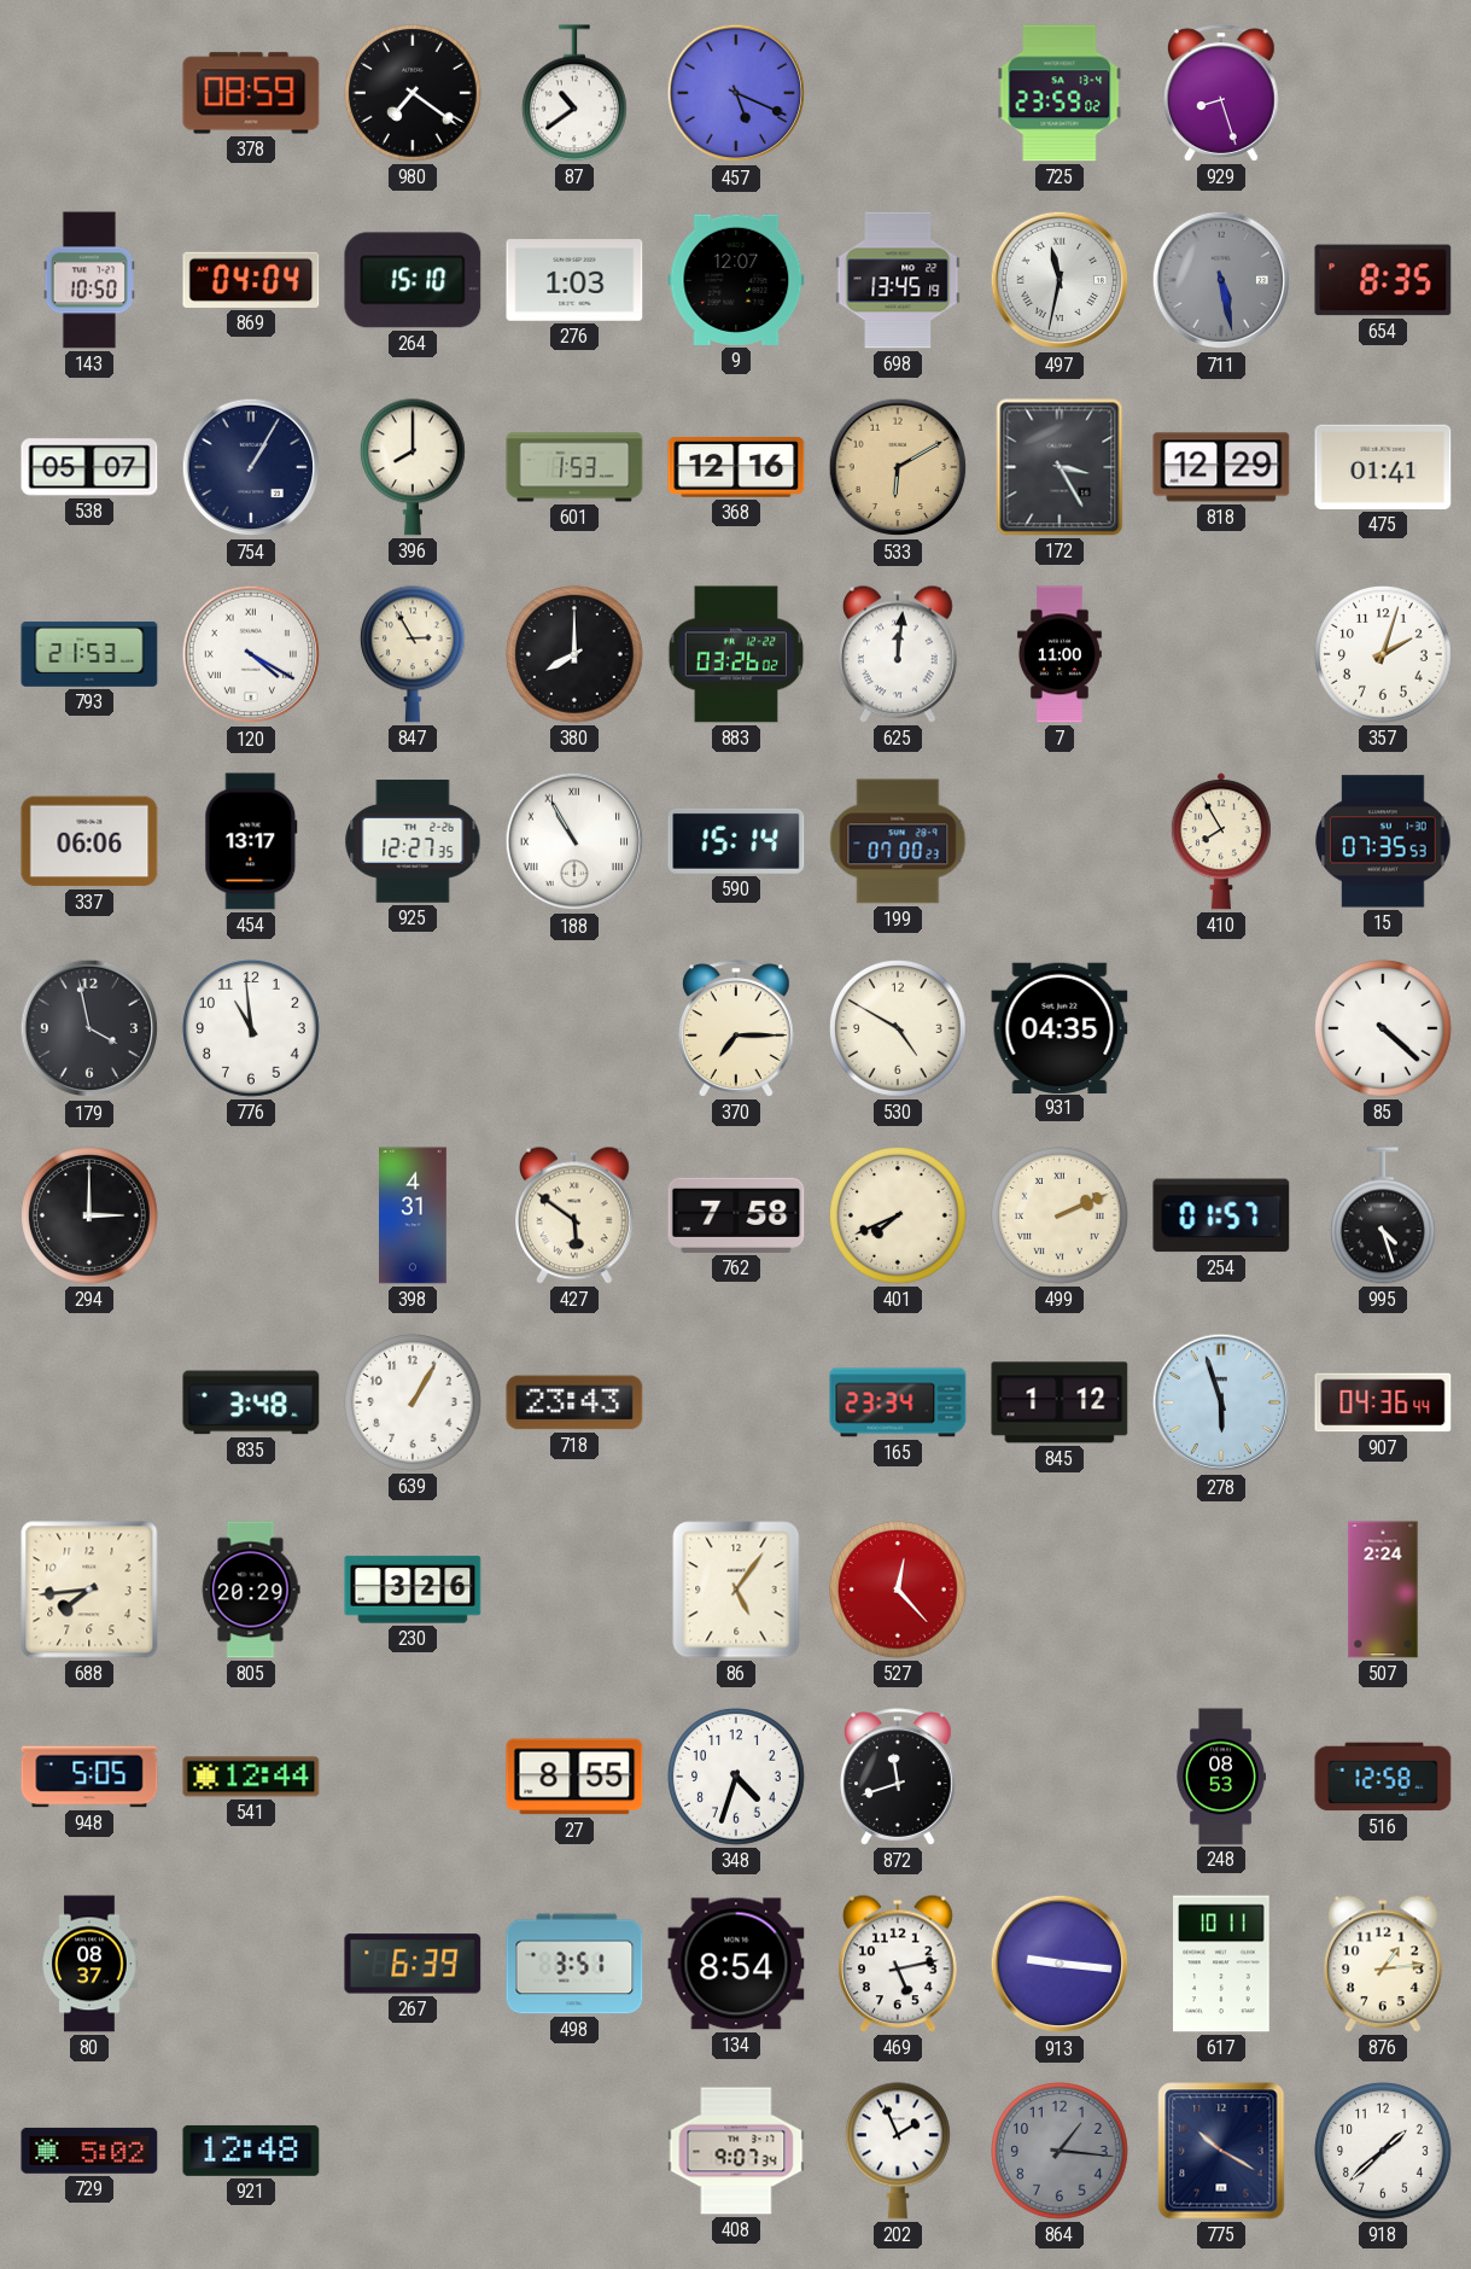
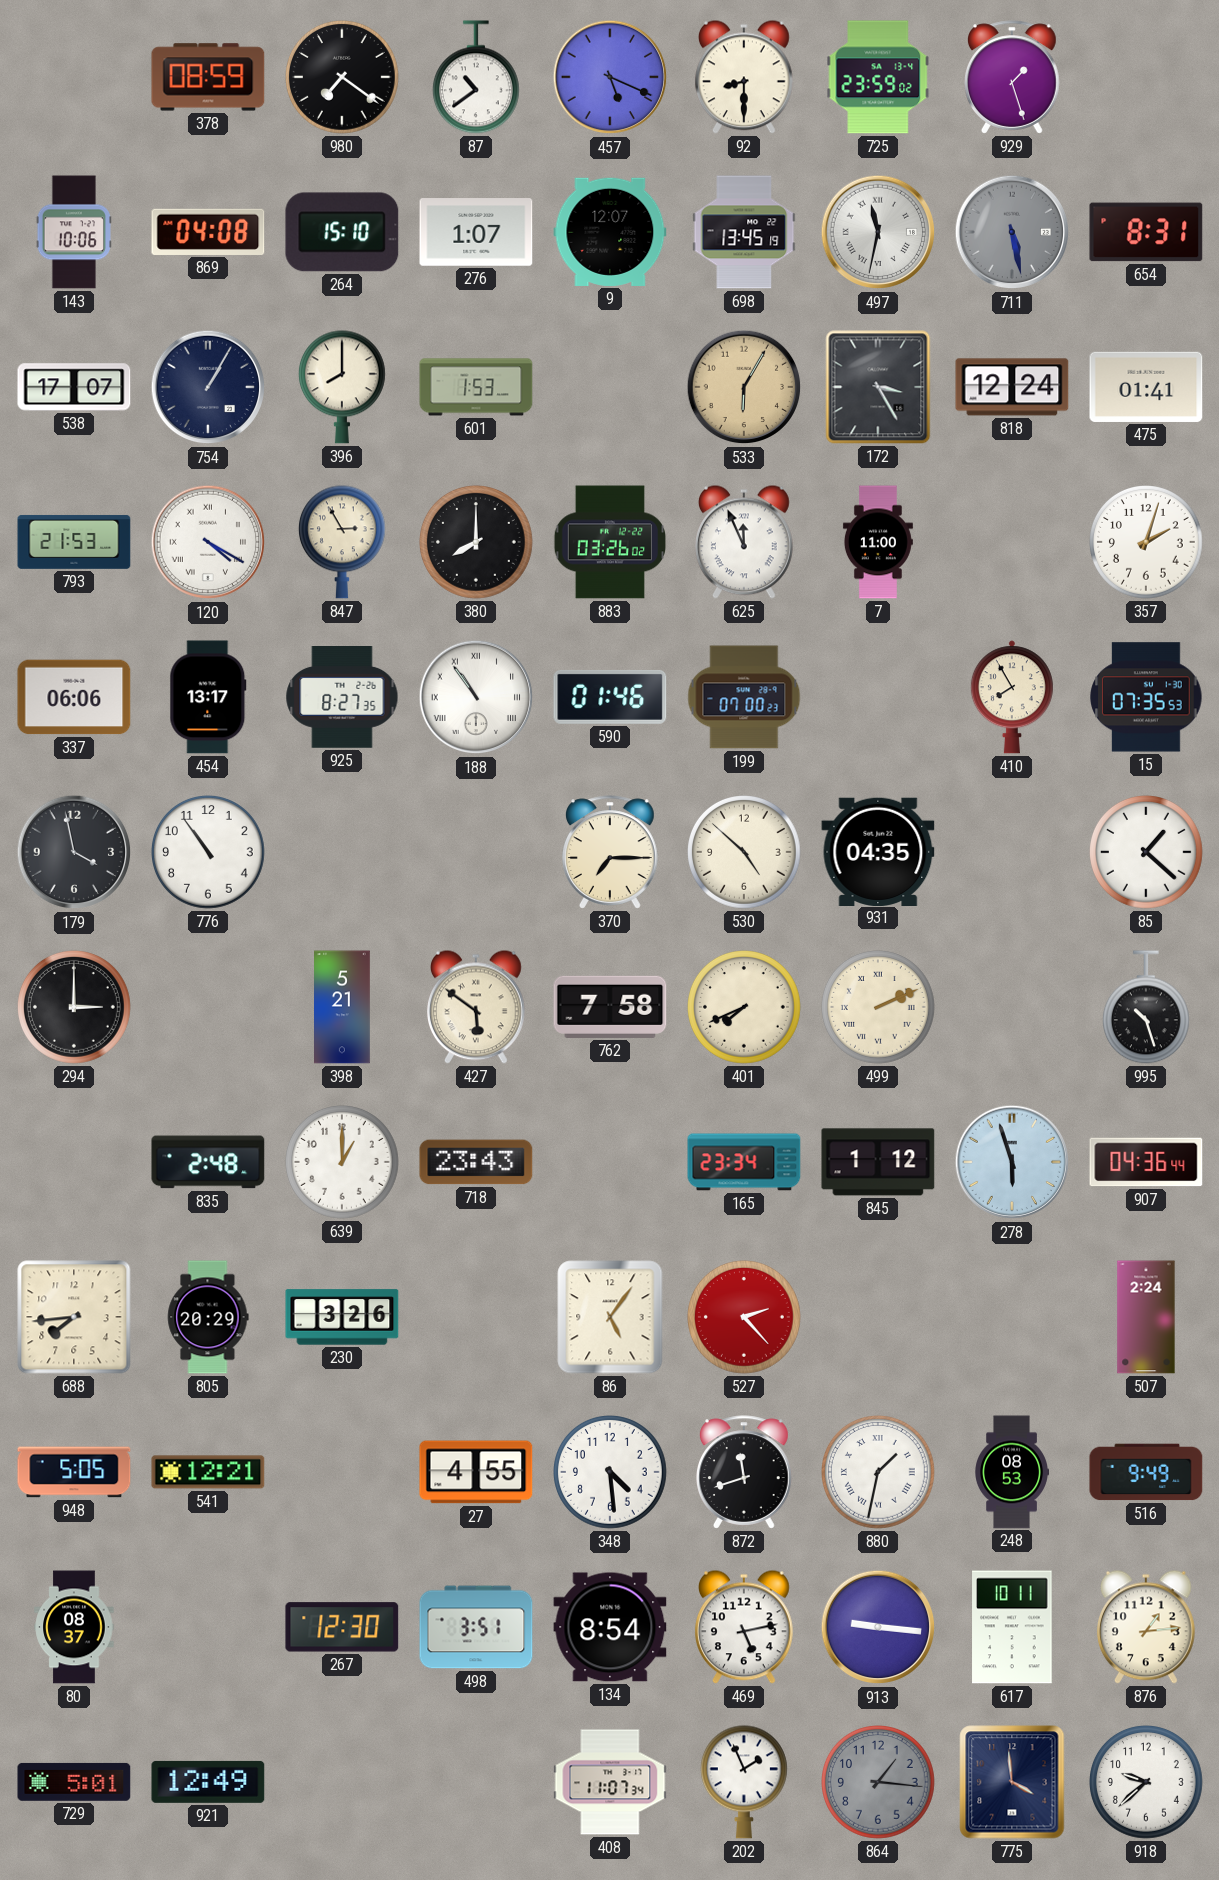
92: none -> 8:30
929: 8:27 -> 1:27
143: 10:50 -> 10:06
869: 04:04 -> 04:08
276: 1:03 -> 1:07
654: 8:35 -> 8:31
538: 05:07 -> 17:07
368: 12:16 -> none
533: 6:10 -> 6:05
818: 12:29 -> 12:24
625: 12:01 -> 11:56
925: 12:27 -> 8:27
188: 10:55 -> 10:54
590: 15:14 -> 01:46
776: 10:59 -> 10:54
530: 4:50 -> 4:52
85: 4:22 -> 1:22
398: 4:31 -> 5:21
254: 01:57 -> none
995: 4:27 -> 10:27
835: 3:48 -> 2:48
639: 1:05 -> 1:00
527: 12:23 -> 2:23
541: 12:44 -> 12:21
27: 8:55 -> 4:55
348: 4:33 -> 4:29
880: none -> 1:32
516: 12:58 -> 9:49
267: 6:39 -> 12:30
729: 5:02 -> 5:01
921: 12:48 -> 12:49
408: 9:07 -> 11:07
775: 10:20 -> 3:59
918: 1:38 -> 9:38
